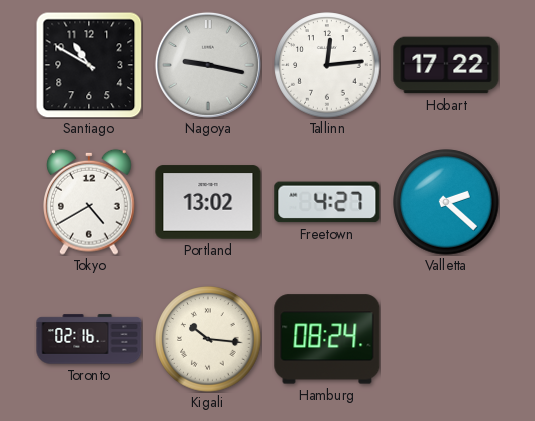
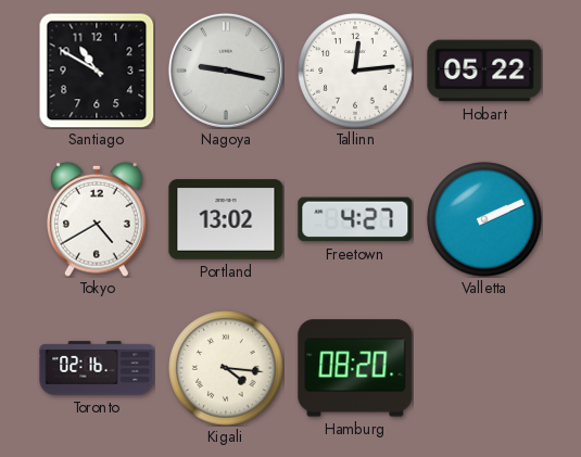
Hobart: 17:22 -> 05:22
Valletta: 2:22 -> 2:11
Kigali: 10:16 -> 4:16
Hamburg: 08:24 -> 08:20
